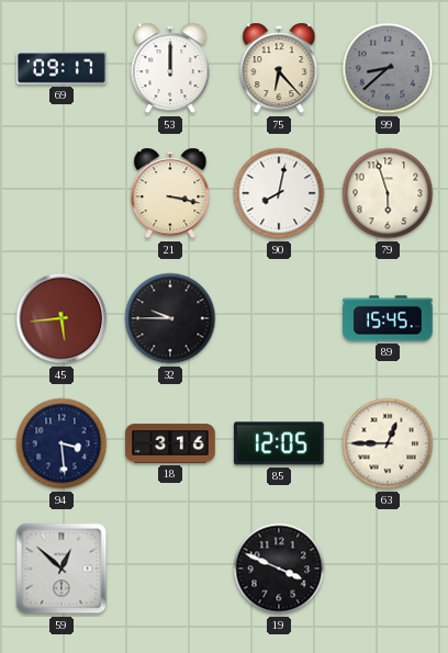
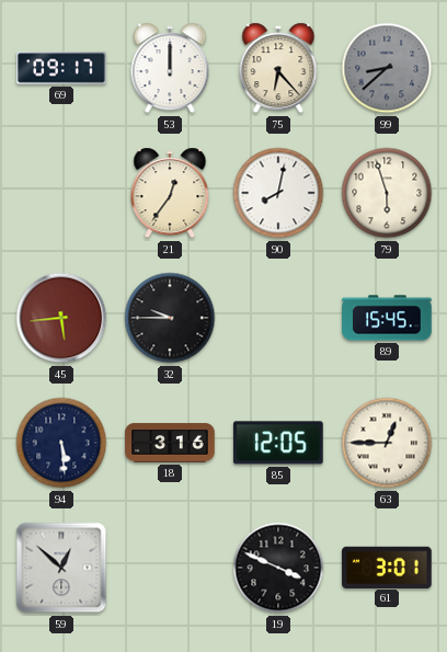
21: 3:17 -> 12:36
94: 3:29 -> 5:29
61: none -> 3:01
